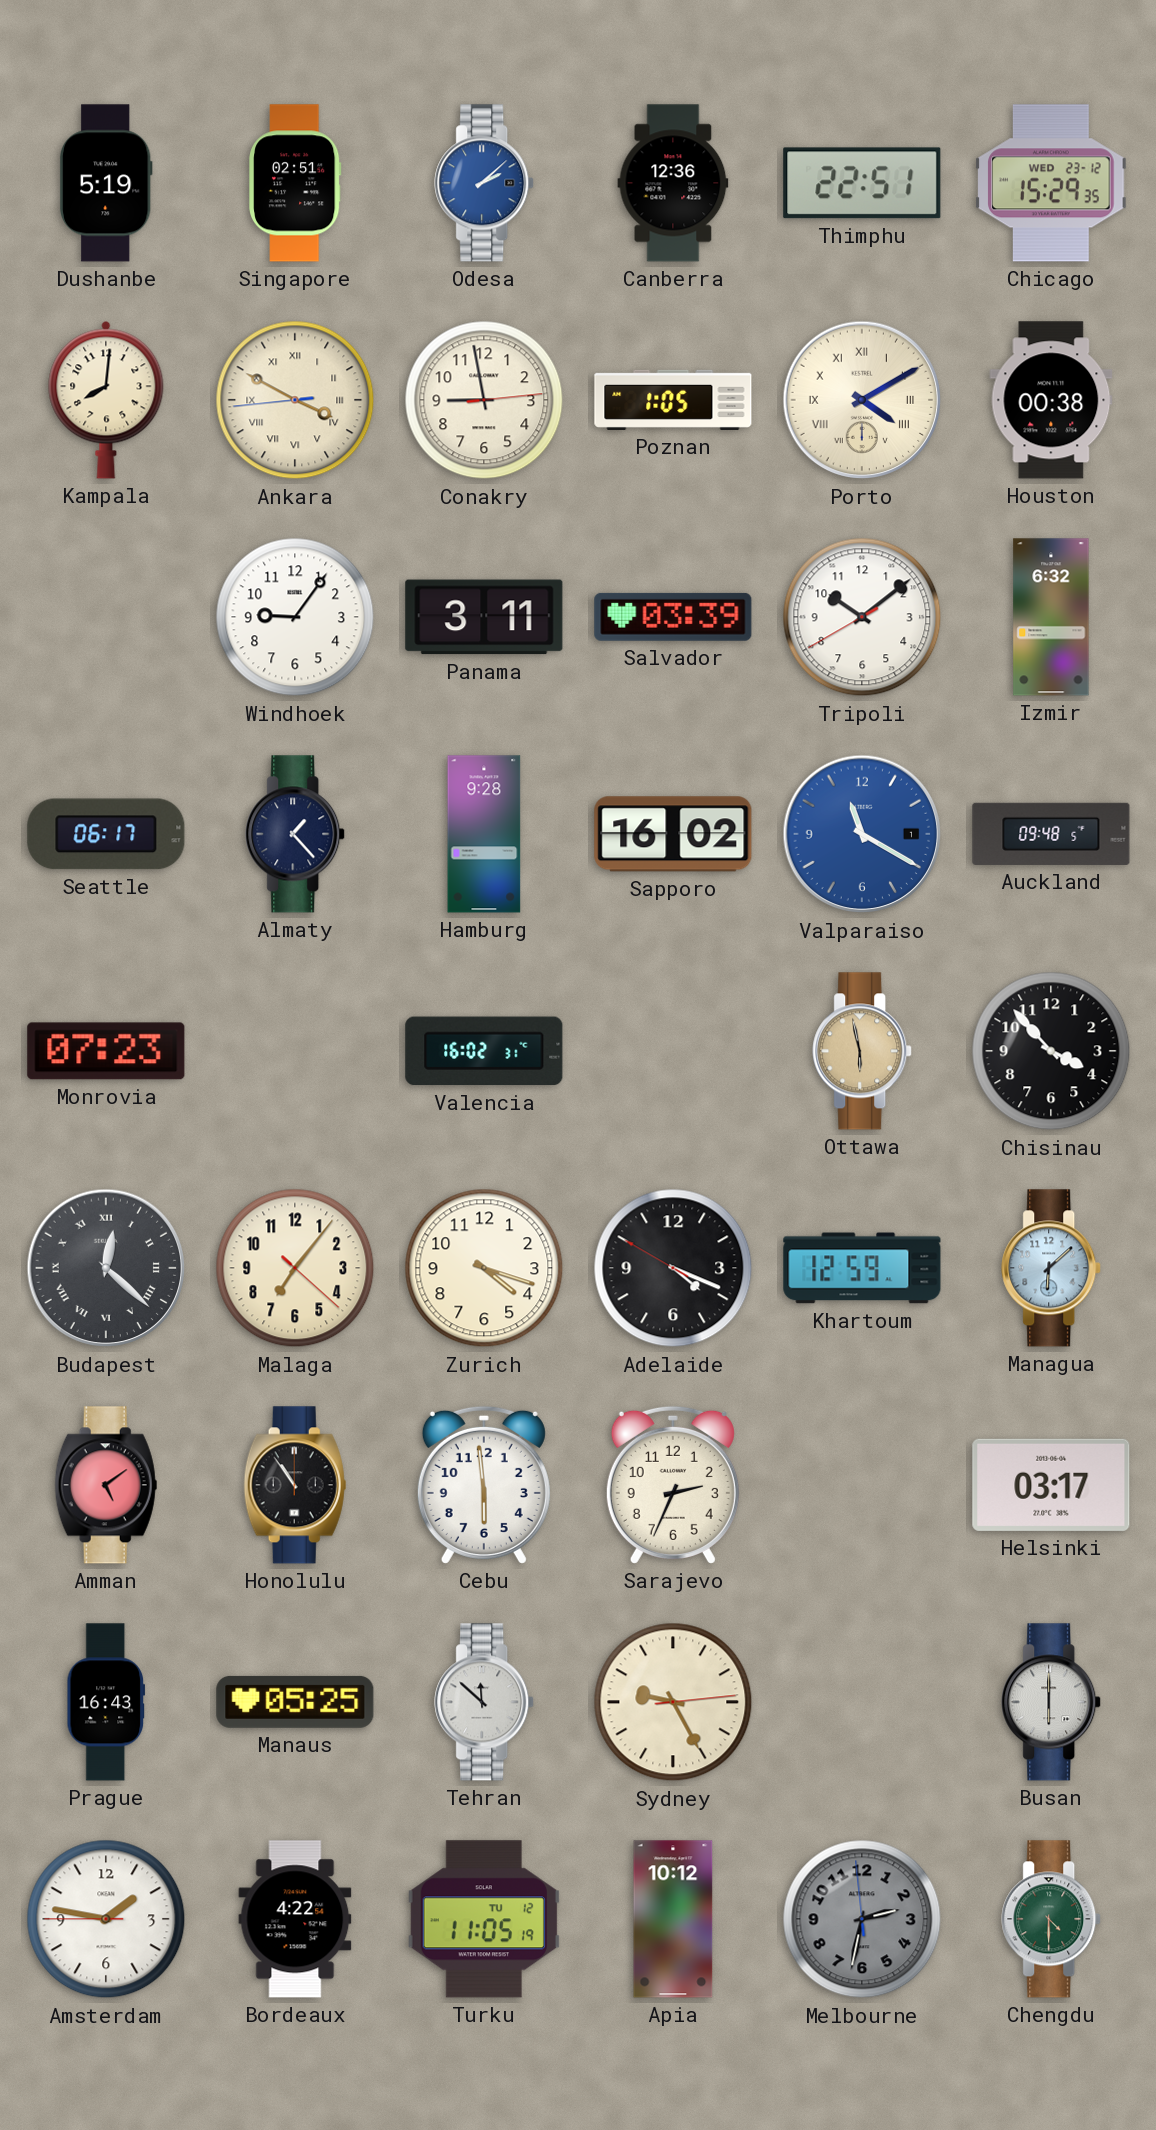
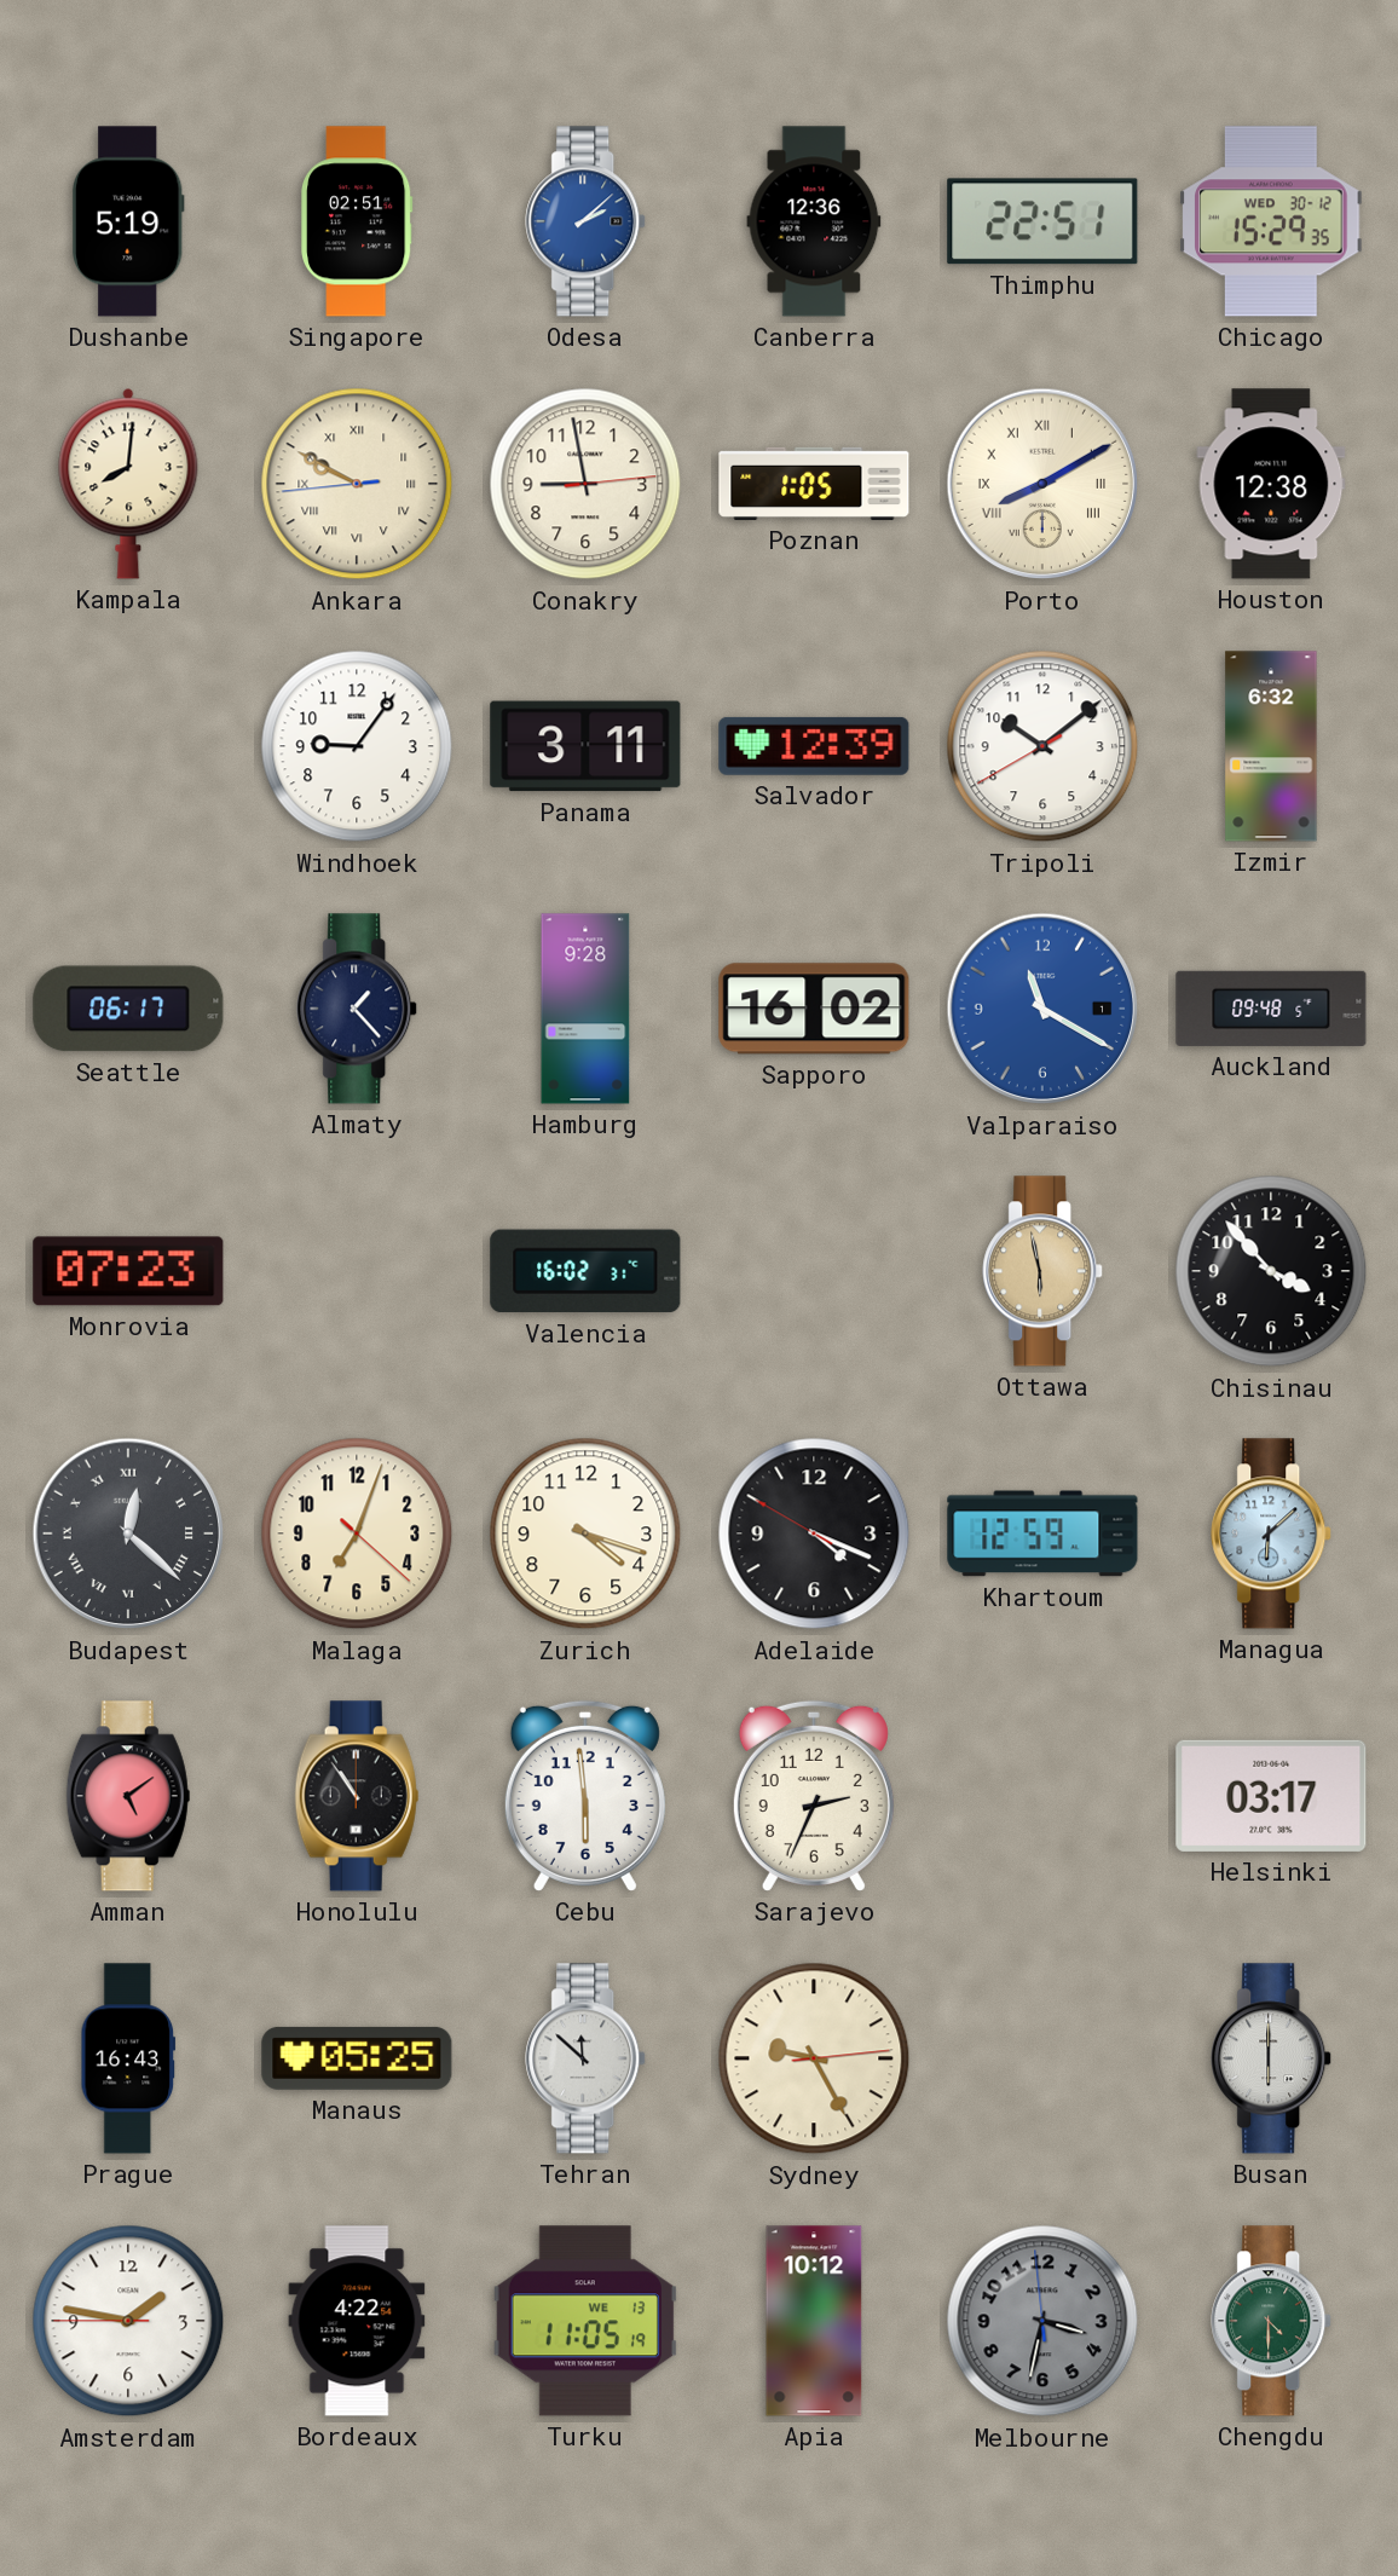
Chicago date: WED 23-12 -> WED 30-12
Ankara: 3:49 -> 9:49
Porto: 4:10 -> 8:10
Houston: 00:38 -> 12:38
Salvador: 03:39 -> 12:39
Malaga: 7:06 -> 7:03
Turku date: TU 12 -> WE 13
Melbourne: 2:31 -> 3:31
